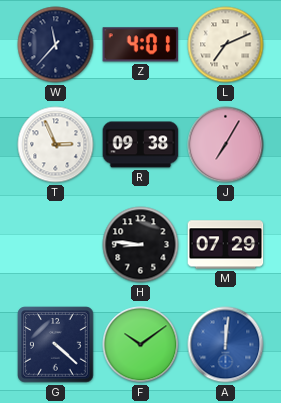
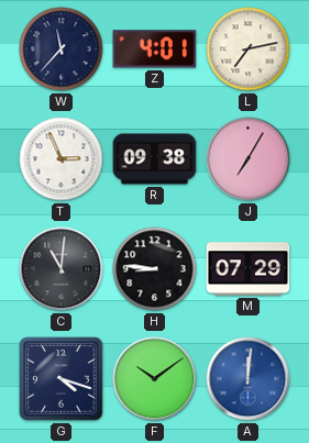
L: 7:11 -> 7:13
C: none -> 11:01
G: 4:22 -> 4:18
